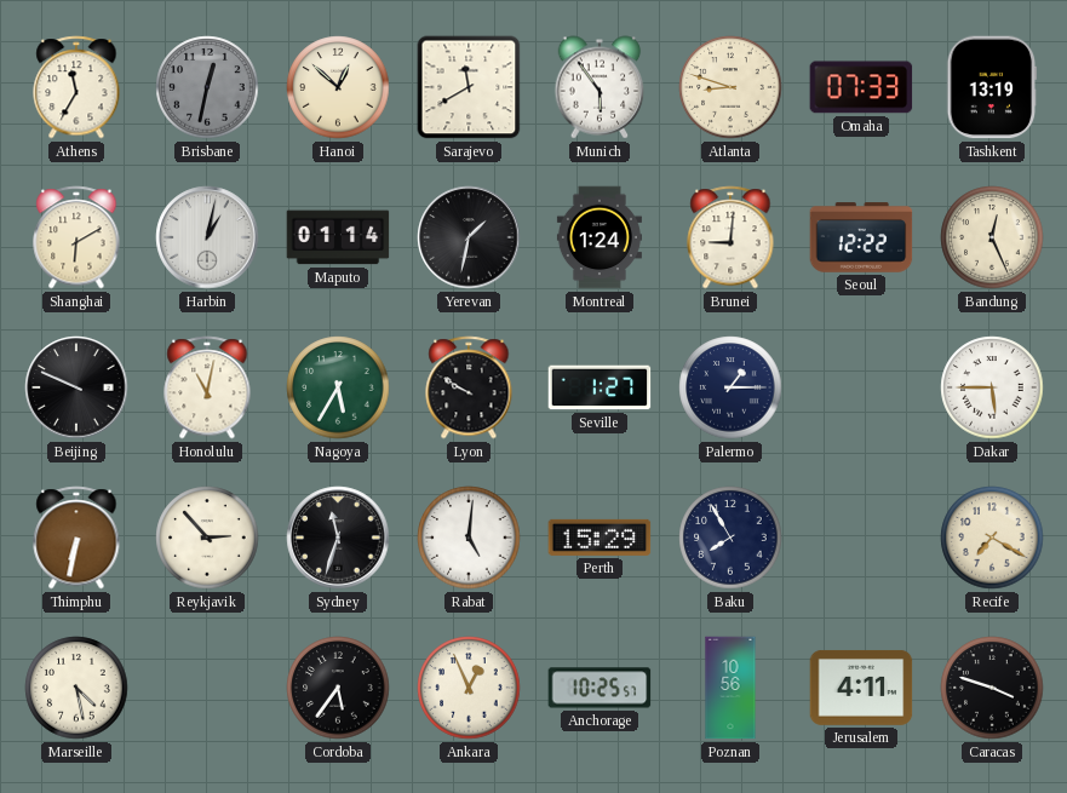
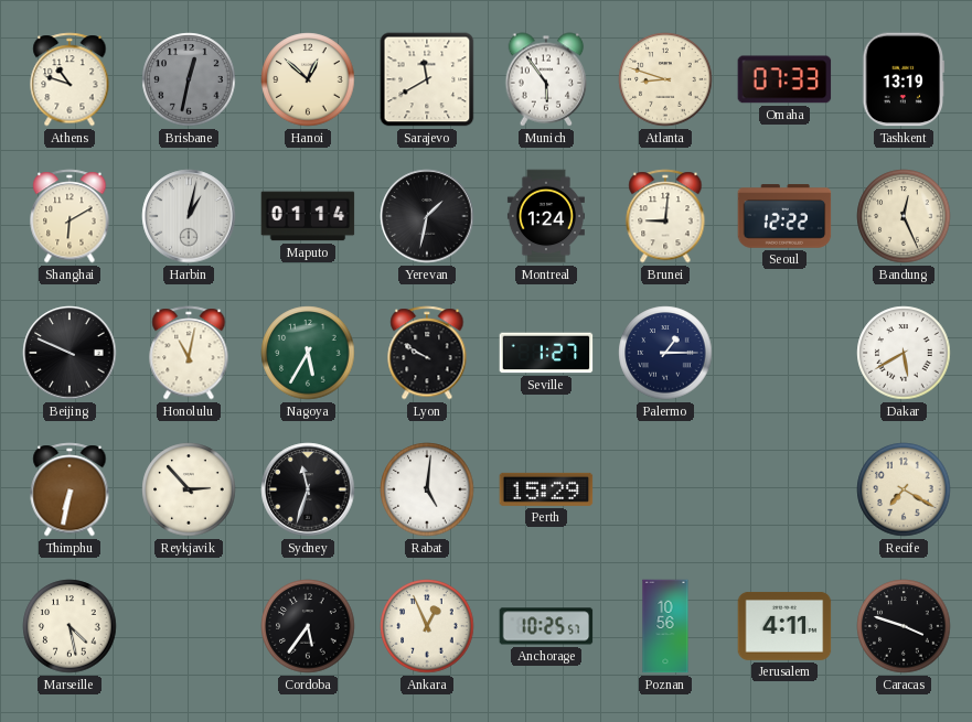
Athens: 11:35 -> 10:48
Dakar: 5:45 -> 5:40
Baku: 7:55 -> none
